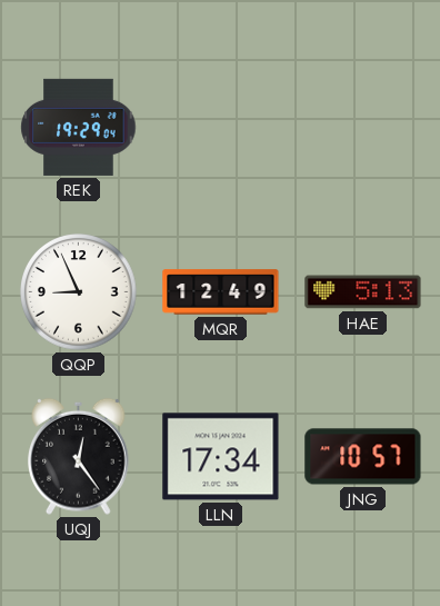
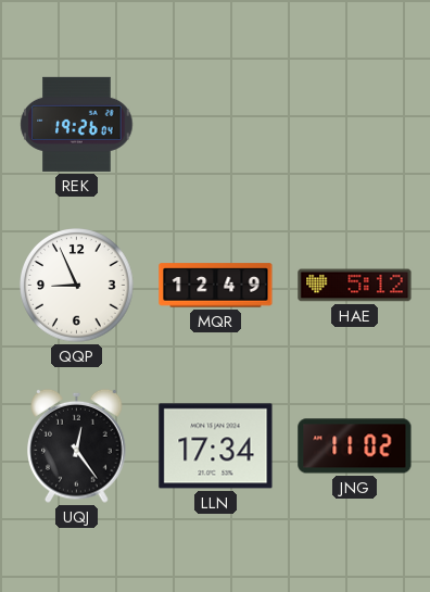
REK: 19:29 -> 19:26
HAE: 5:13 -> 5:12
JNG: 10:57 -> 11:02
